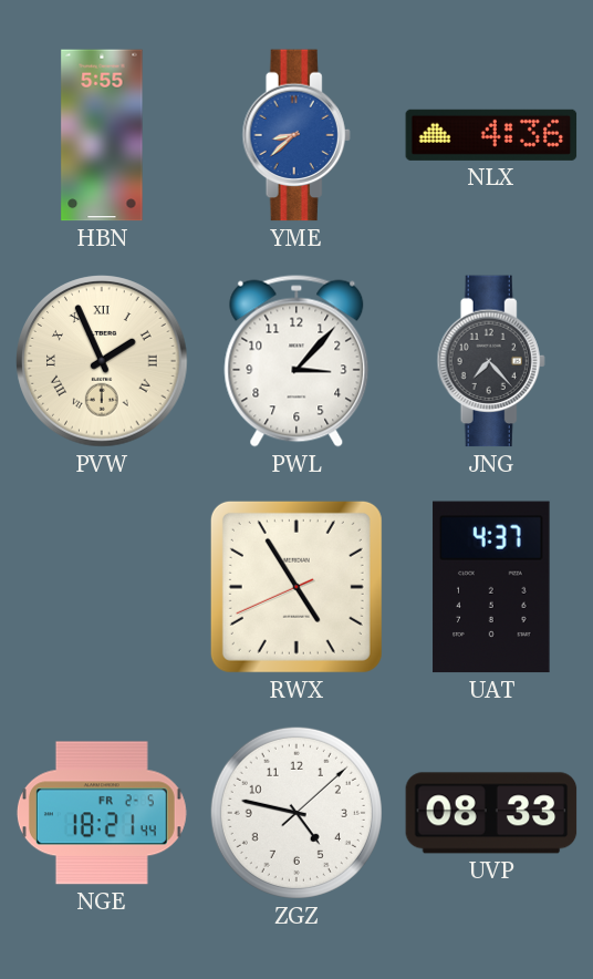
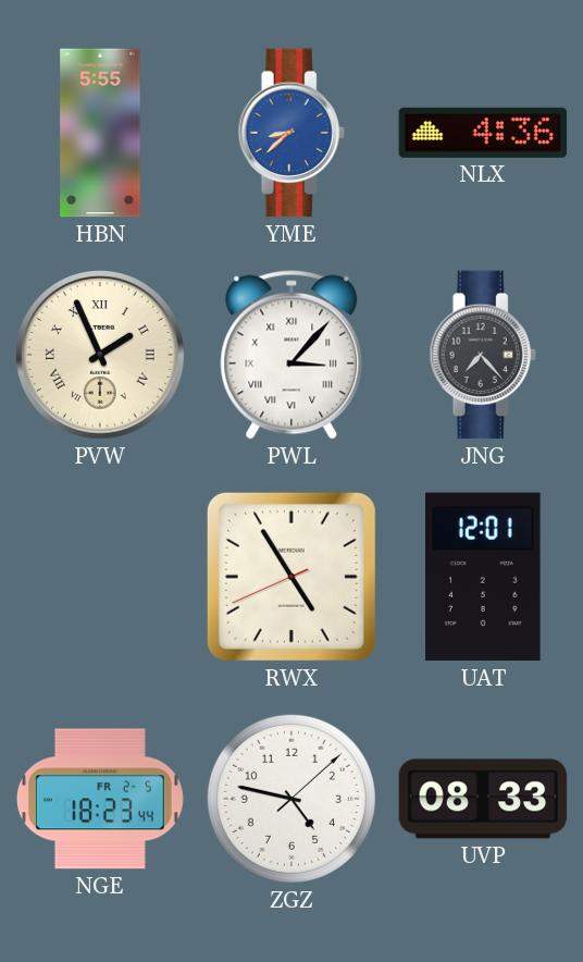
PWL numerals: Arabic -> Roman
UAT: 4:37 -> 12:01
NGE: 18:21 -> 18:23
